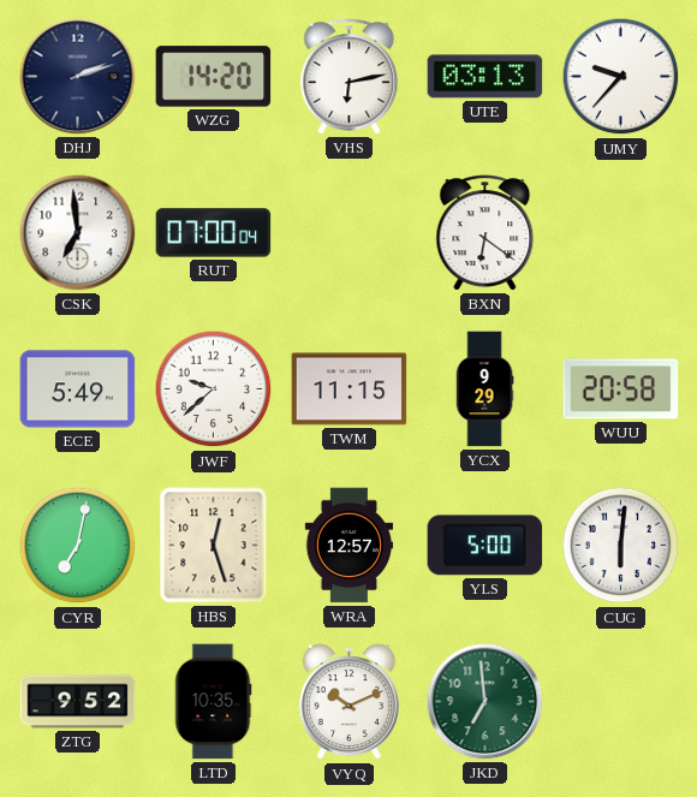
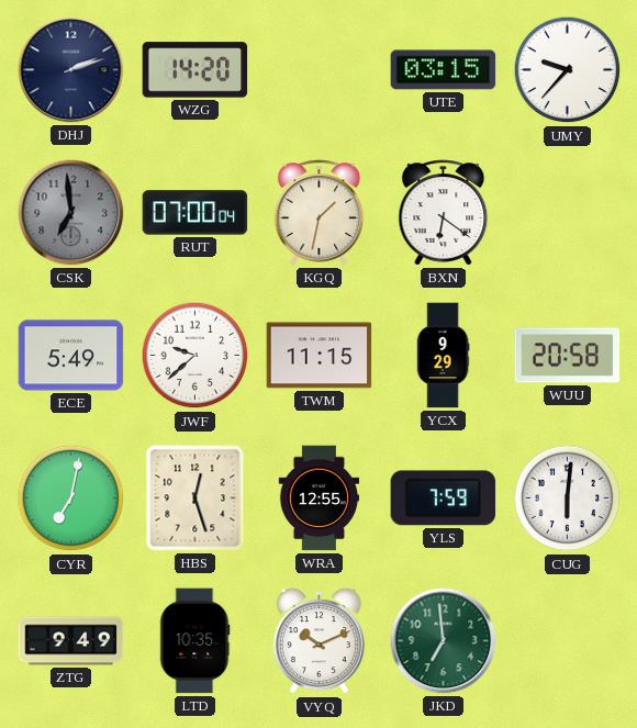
VHS: 6:13 -> none
UTE: 03:13 -> 03:15
CSK dial: white -> grey
KGQ: none -> 1:32
WRA: 12:57 -> 12:55
YLS: 5:00 -> 7:59
ZTG: 9:52 -> 9:49
